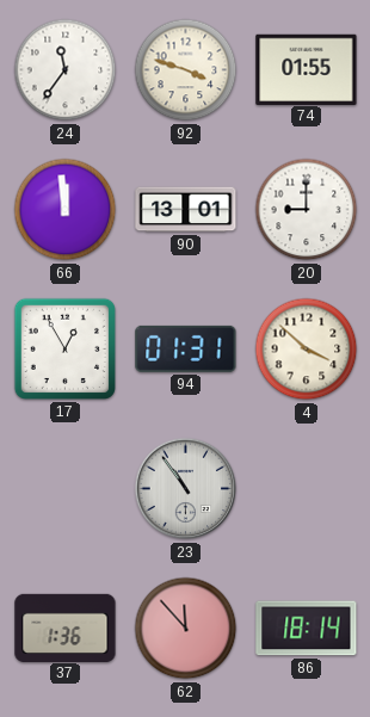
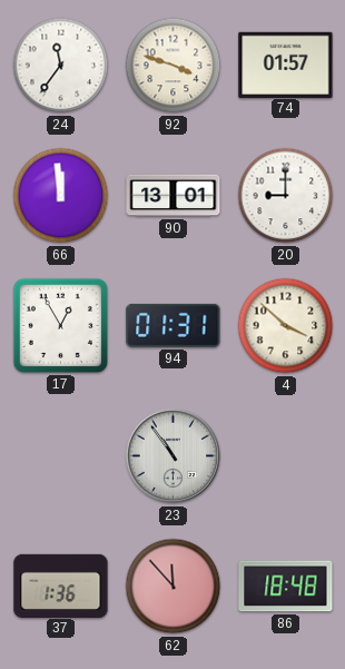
74: 01:55 -> 01:57
86: 18:14 -> 18:48
